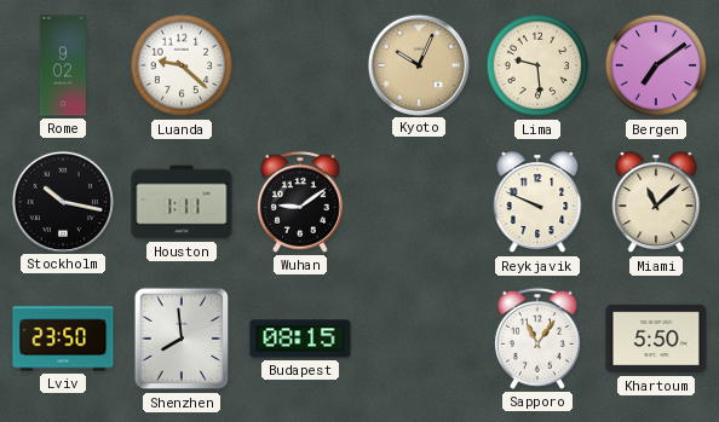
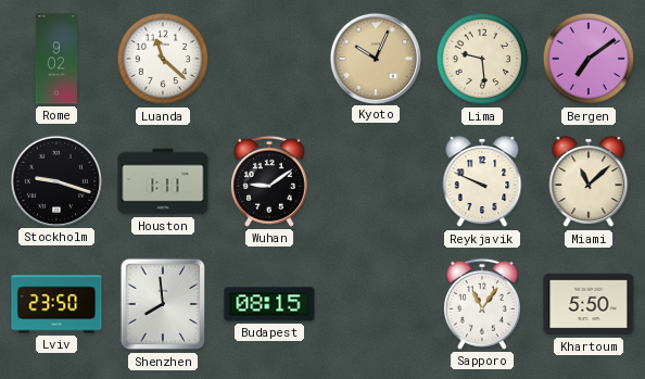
Luanda: 9:22 -> 11:22
Stockholm: 10:17 -> 9:18
